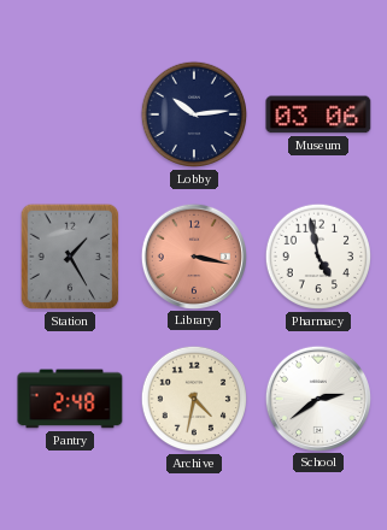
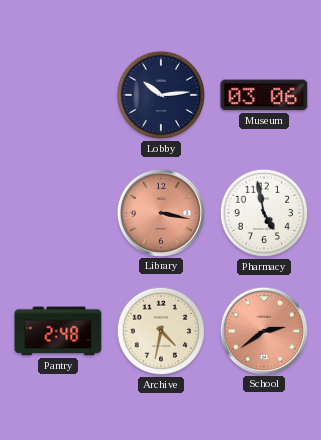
Station: 1:25 -> none
School dial: white -> salmon
